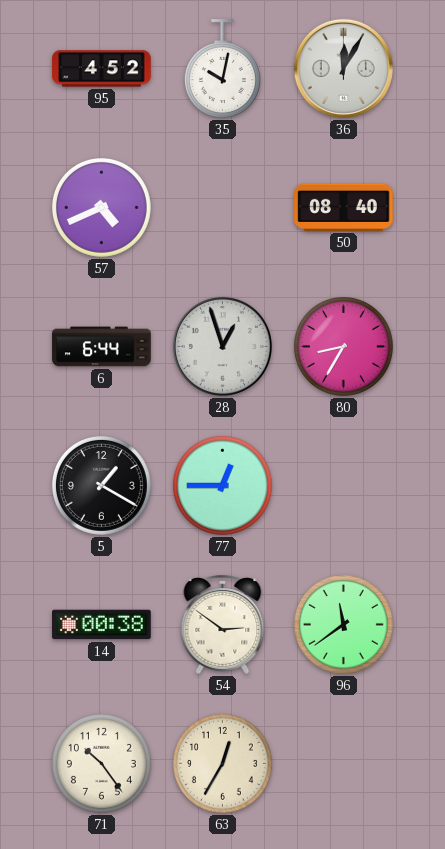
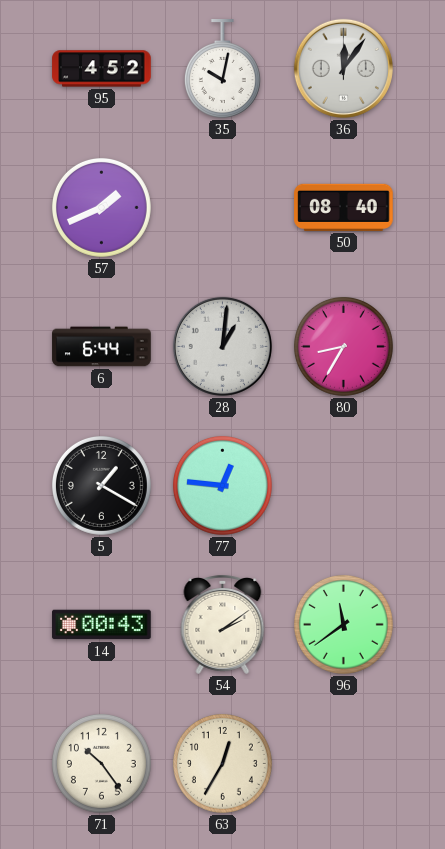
36: 12:05 -> 12:06
57: 4:41 -> 1:41
28: 12:57 -> 1:01
77: 12:45 -> 12:46
14: 00:38 -> 00:43
54: 2:51 -> 2:09
